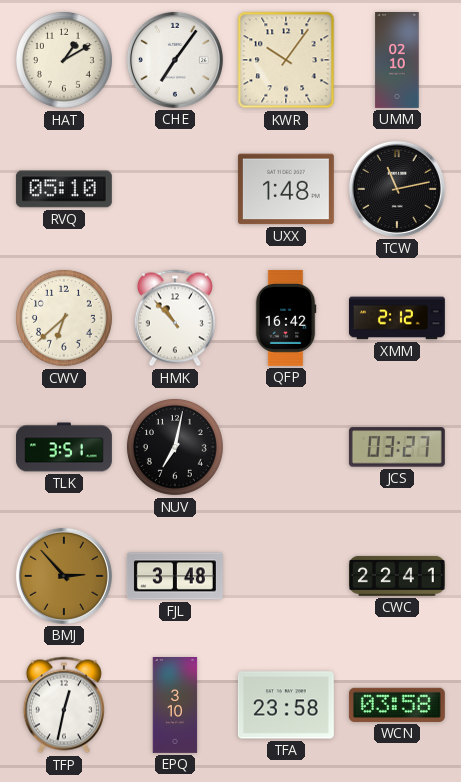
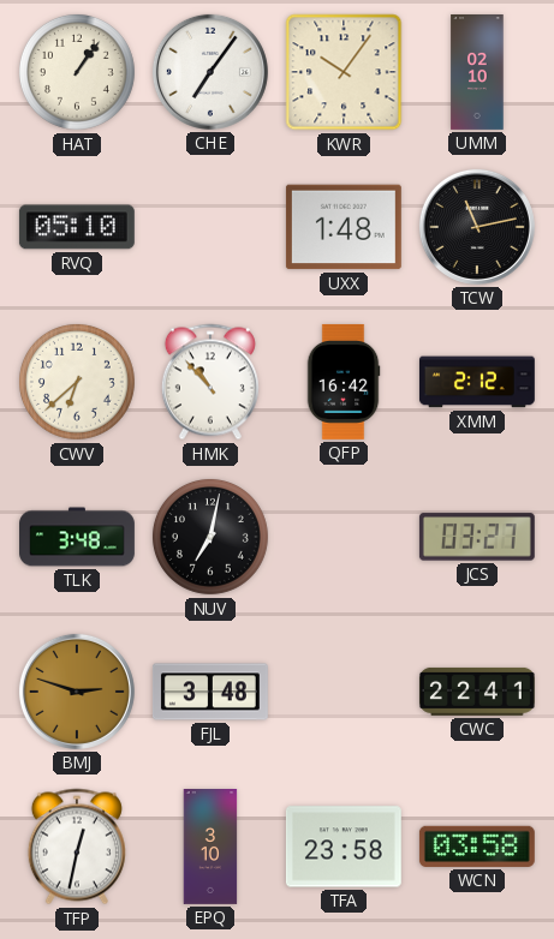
HAT: 1:10 -> 1:06
TLK: 3:51 -> 3:48
BMJ: 2:53 -> 2:48
